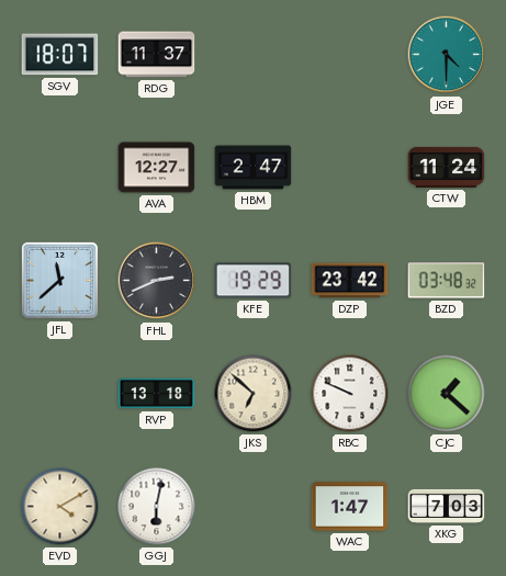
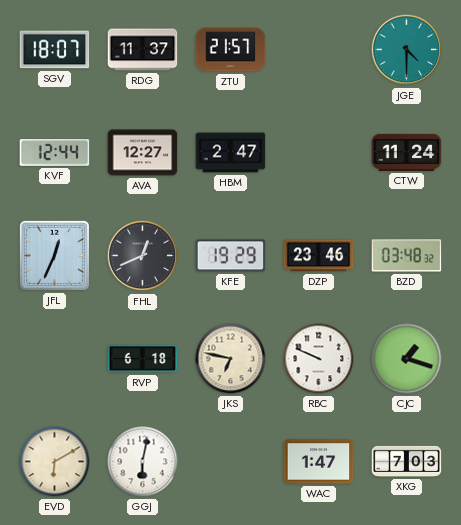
ZTU: none -> 21:57
KVF: none -> 12:44
JFL: 11:38 -> 12:34
FHL: 2:41 -> 12:41
DZP: 23:42 -> 23:46
RVP: 13:18 -> 6:18
JKS: 6:52 -> 6:47
CJC: 1:22 -> 1:18
EVD: 4:10 -> 6:10
